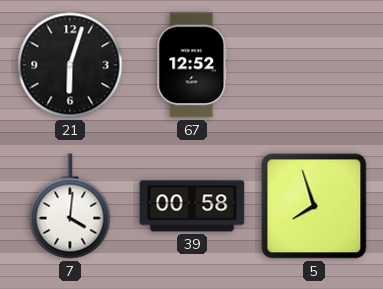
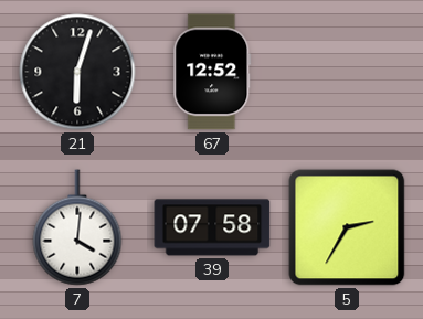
39: 00:58 -> 07:58
5: 7:57 -> 2:35
